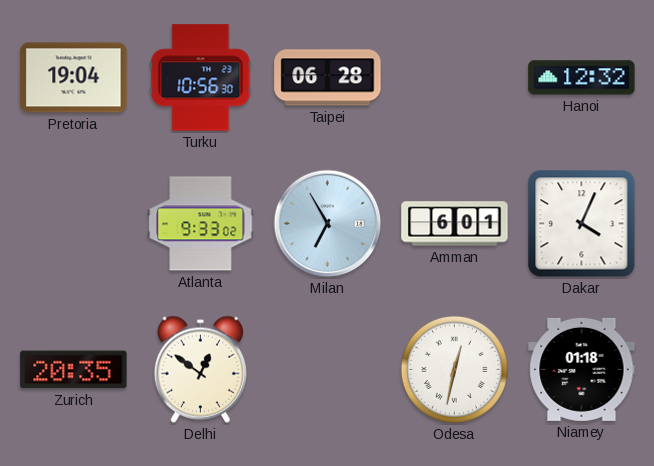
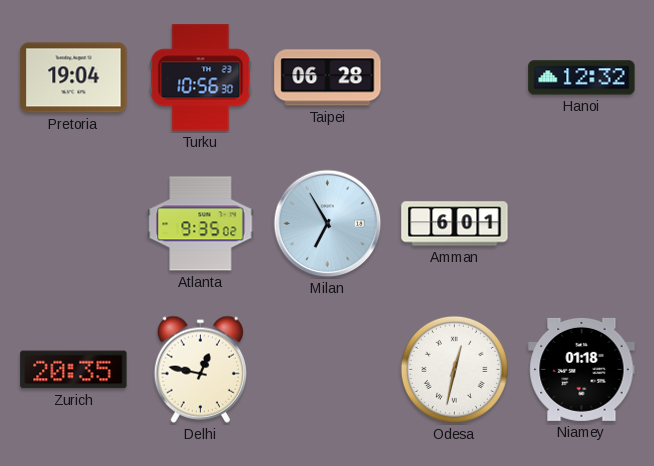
Atlanta: 9:33 -> 9:35
Dakar: 4:04 -> none
Delhi: 12:51 -> 12:47
